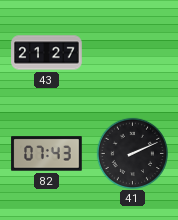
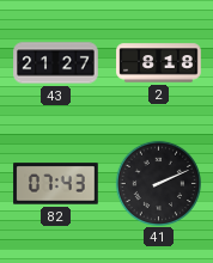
2: none -> 8:18
